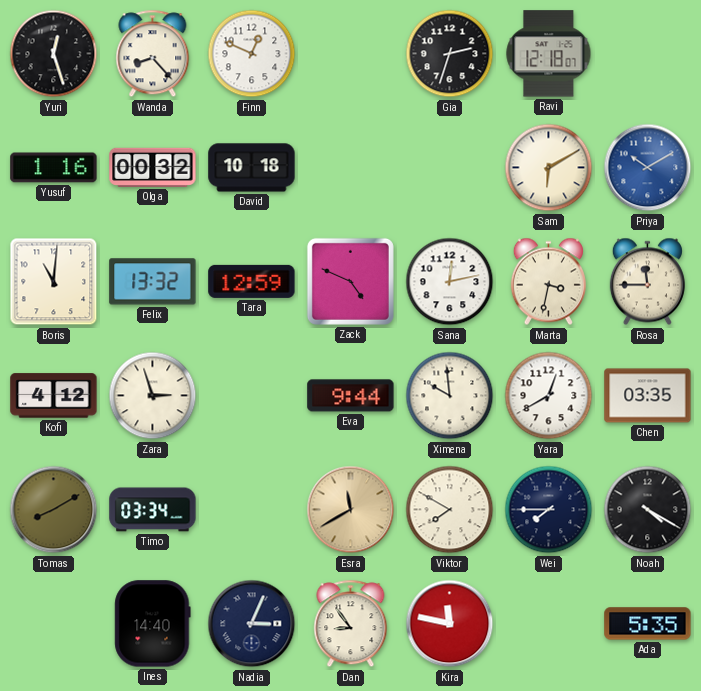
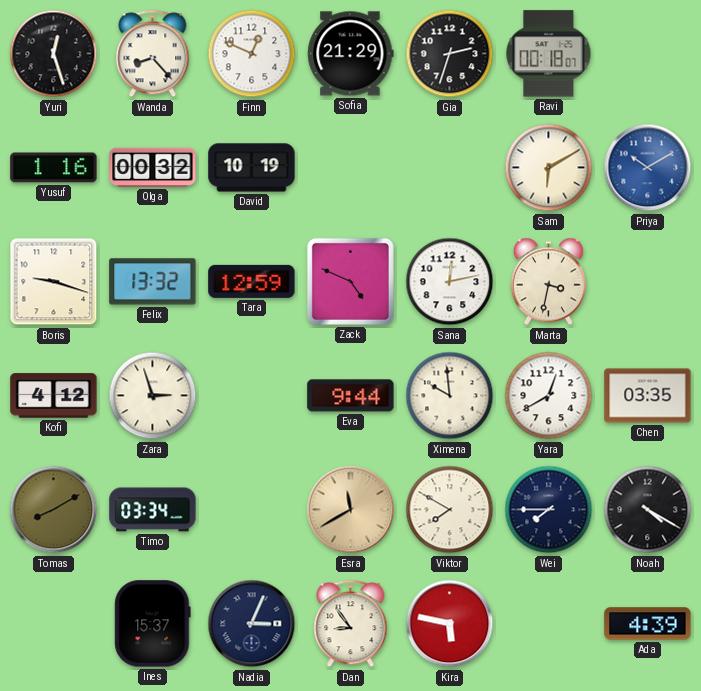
Sofia: none -> 21:29
Ravi: 12:18 -> 00:18
David: 10:18 -> 10:19
Boris: 11:01 -> 9:18
Rosa: 11:45 -> none
Ines: 14:40 -> 15:37
Kira: 11:47 -> 5:47
Ada: 5:35 -> 4:39
